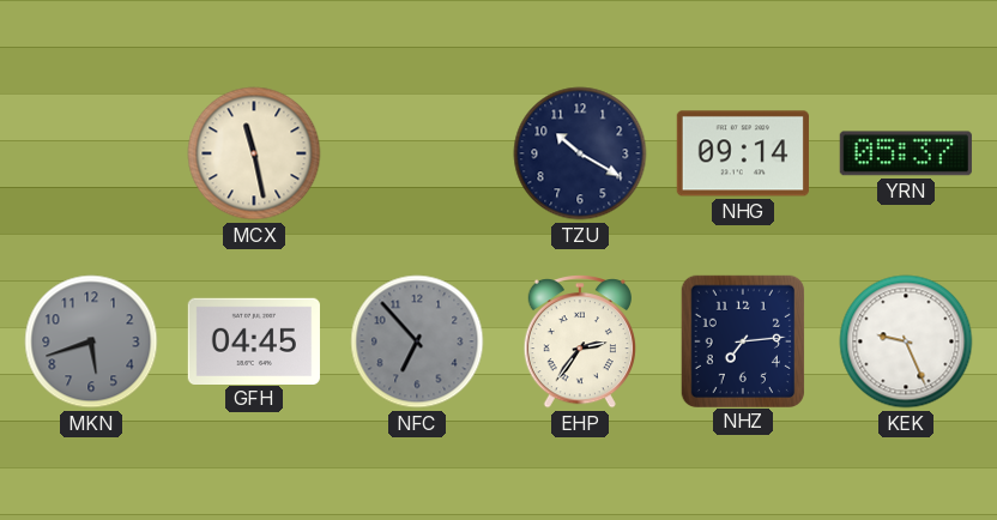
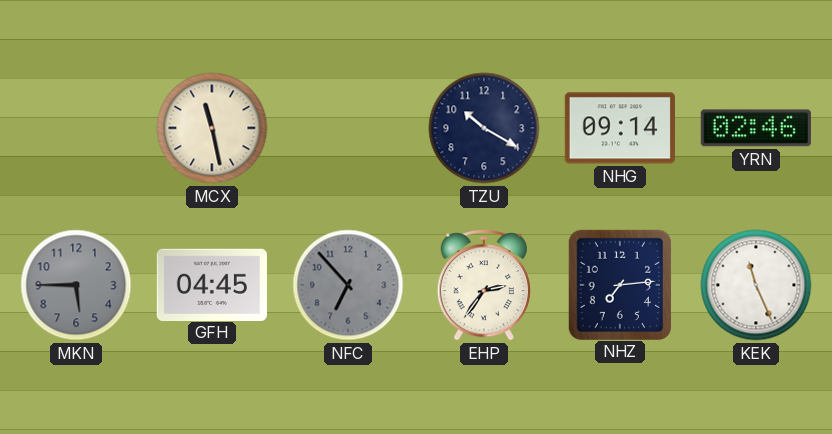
YRN: 05:37 -> 02:46
MKN: 5:42 -> 5:45
KEK: 9:26 -> 11:26
